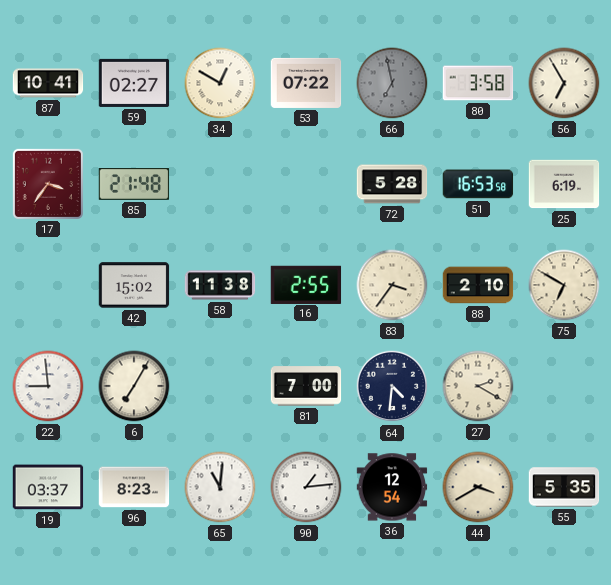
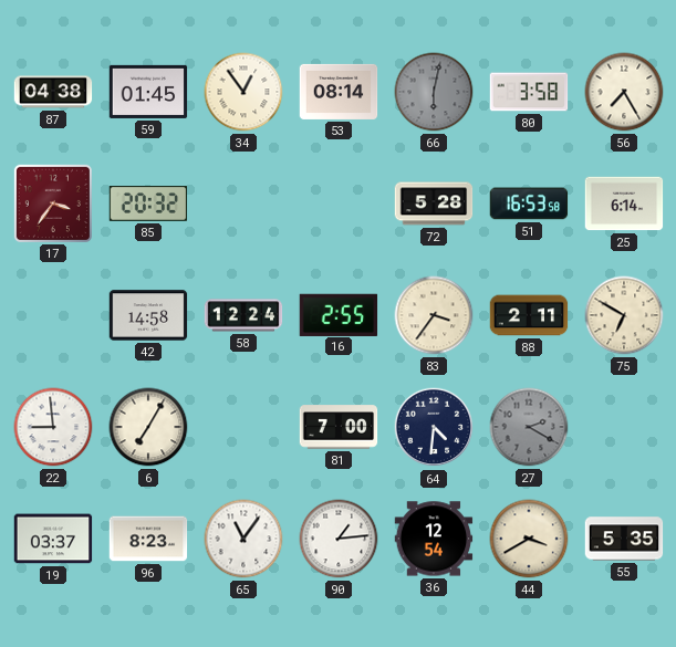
87: 10:41 -> 04:38
59: 02:27 -> 01:45
34: 12:50 -> 12:54
53: 07:22 -> 08:14
66: 6:58 -> 6:02
56: 6:55 -> 7:25
85: 21:48 -> 20:32
25: 6:19 -> 6:14
42: 15:02 -> 14:58
58: 11:38 -> 12:24
88: 2:10 -> 2:11
27 dial: cream -> grey
65: 11:01 -> 11:06
